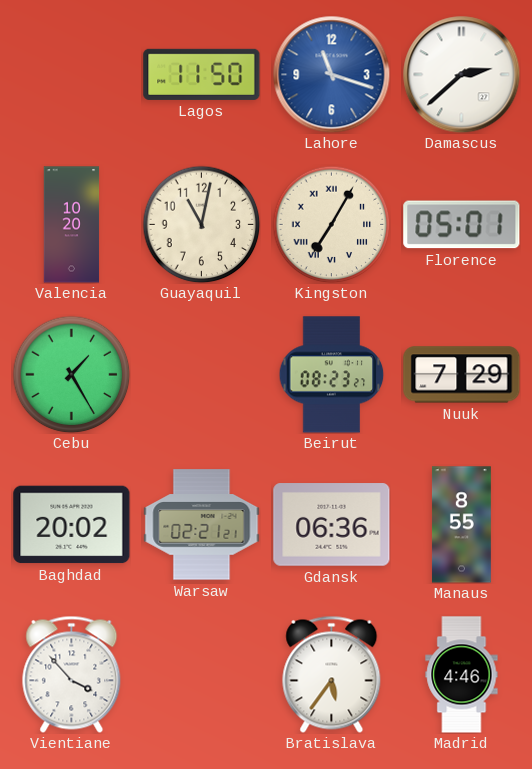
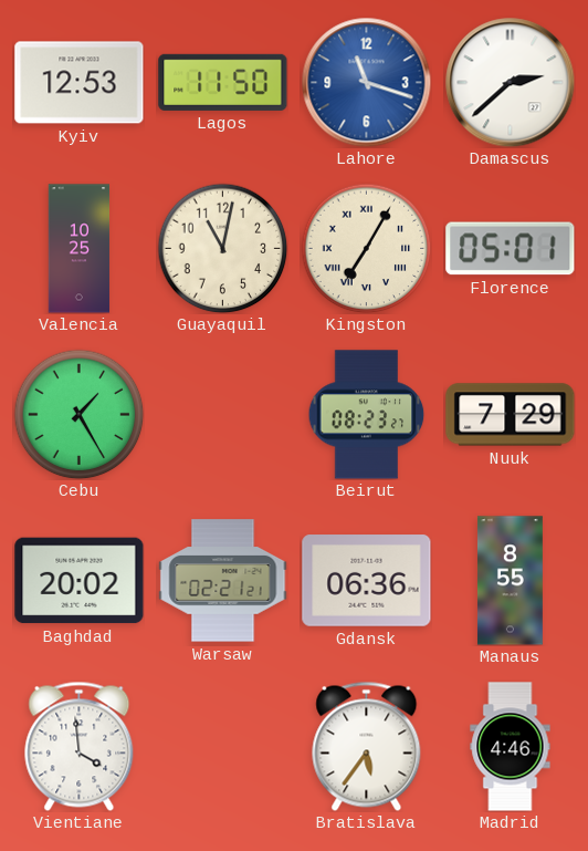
Kyiv: none -> 12:53
Valencia: 10:20 -> 10:25
Vientiane: 3:53 -> 3:59
